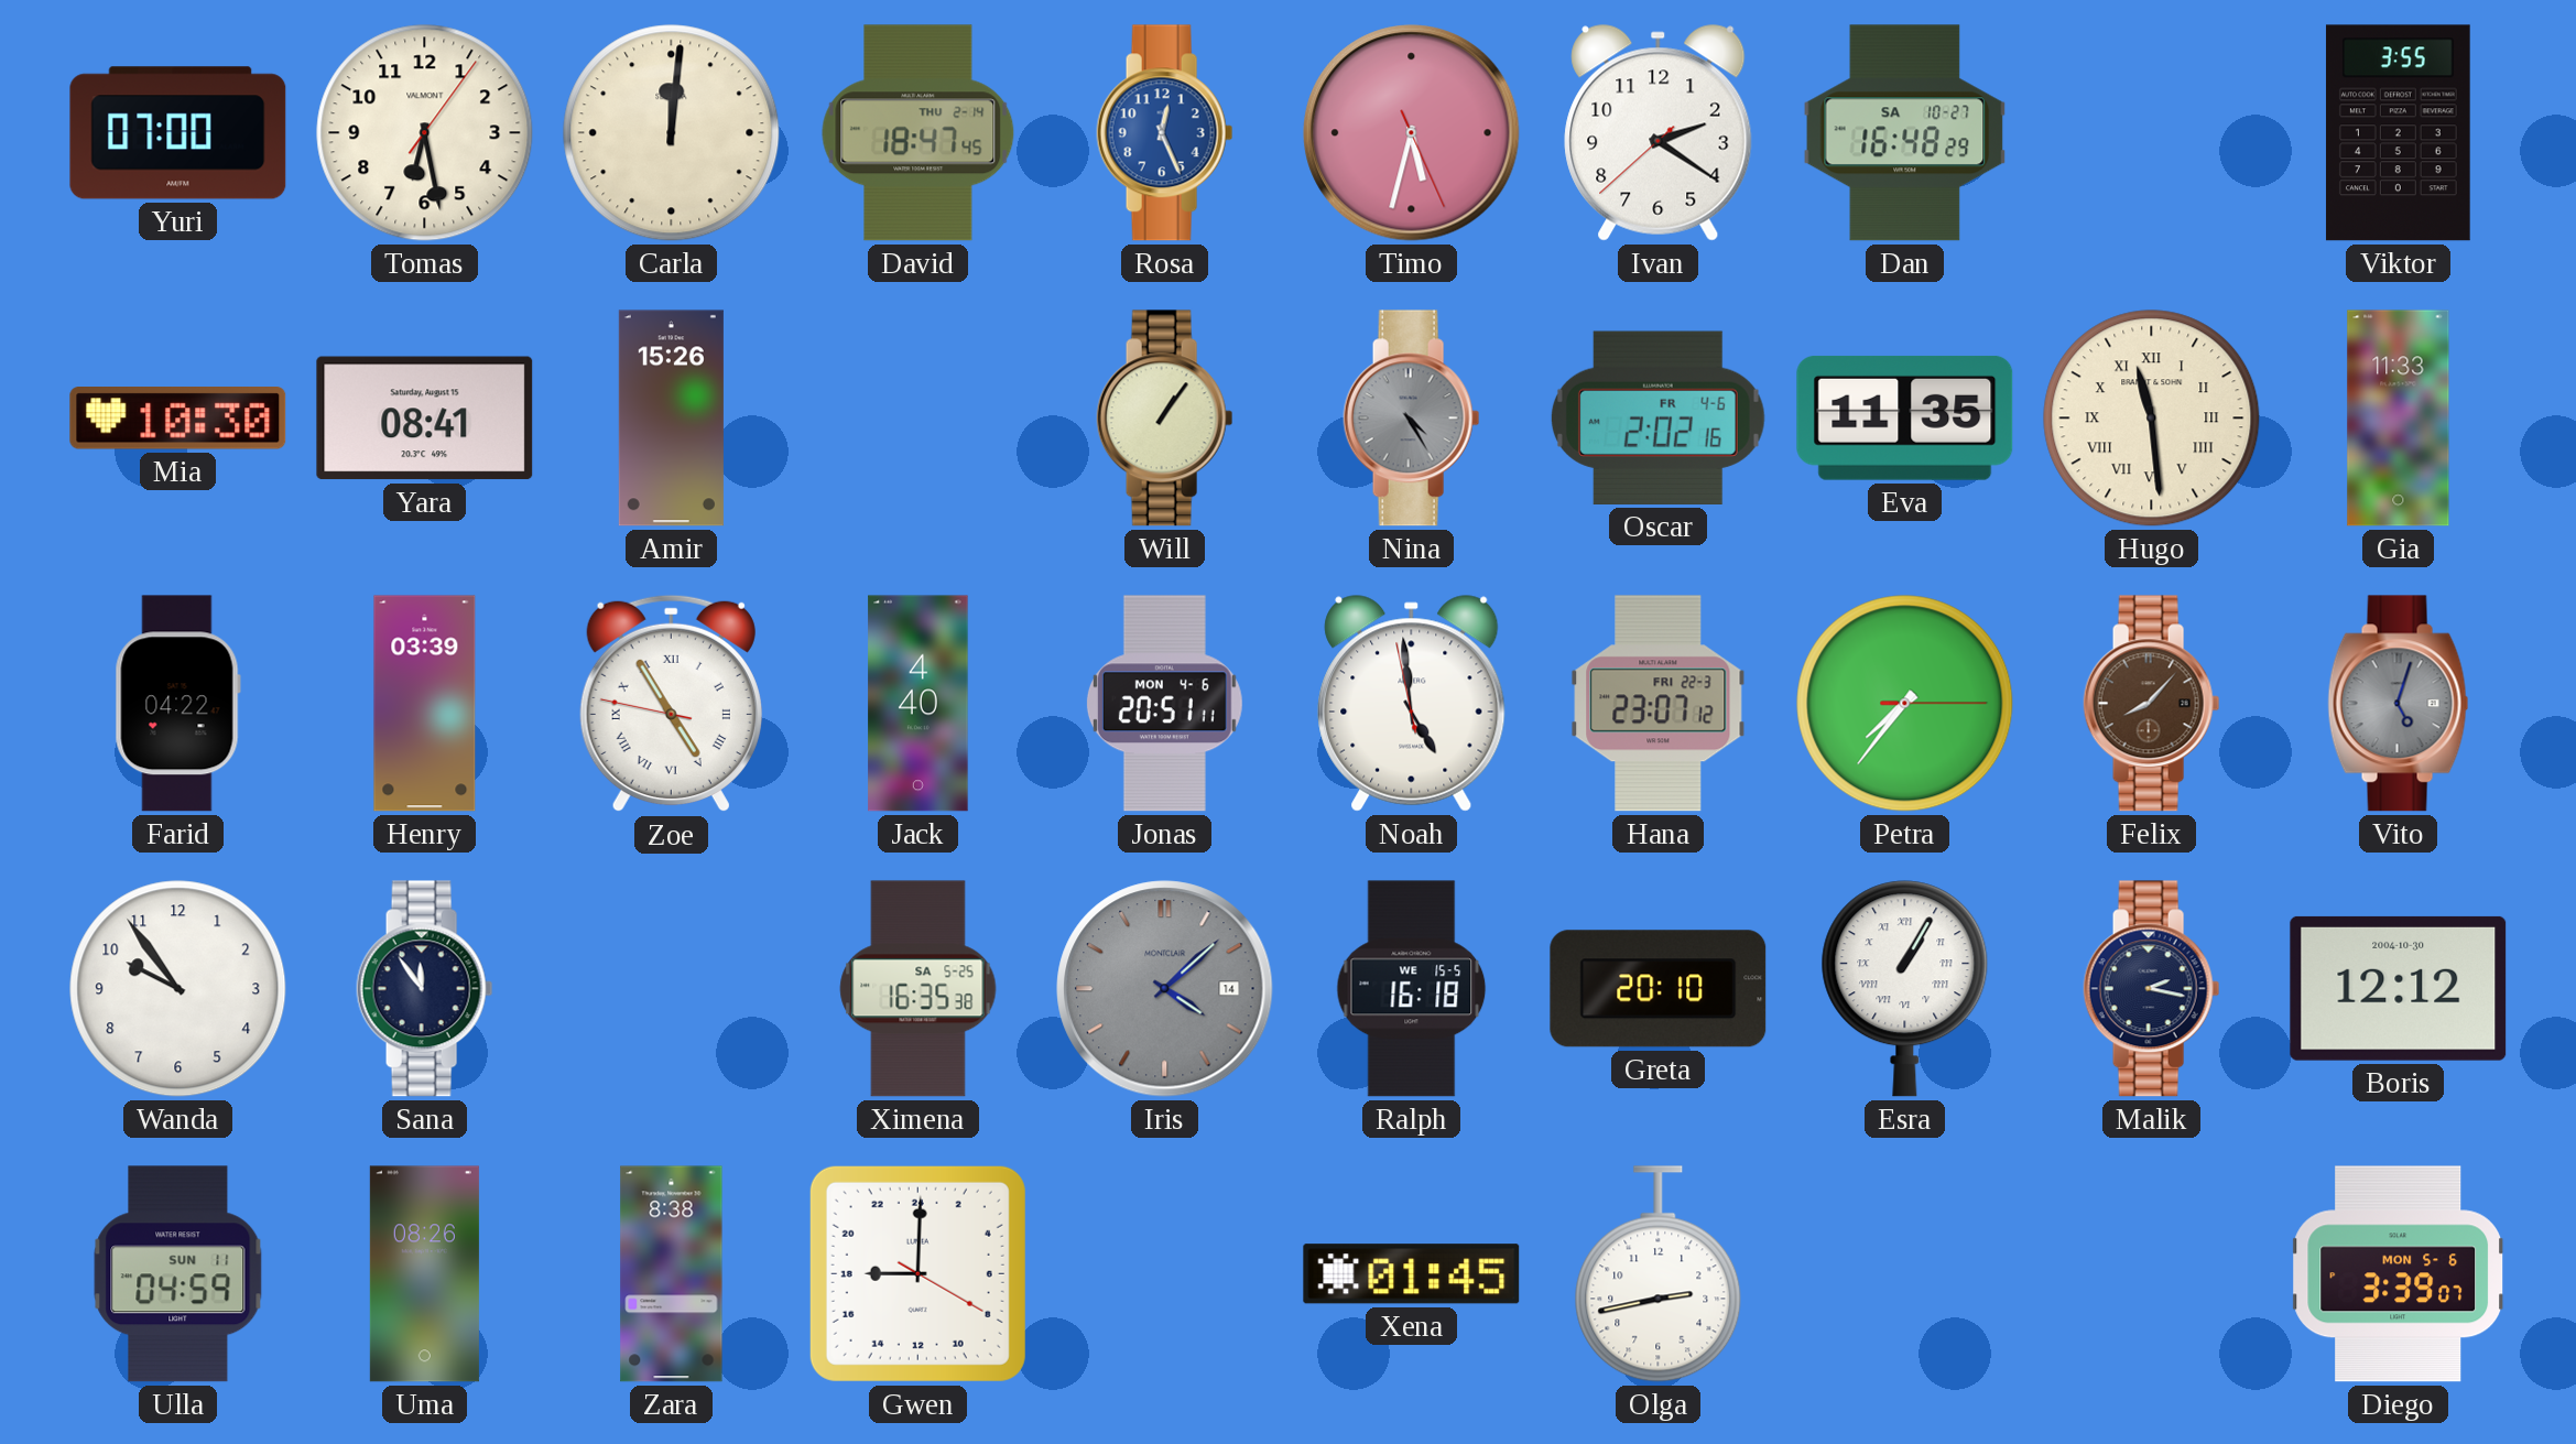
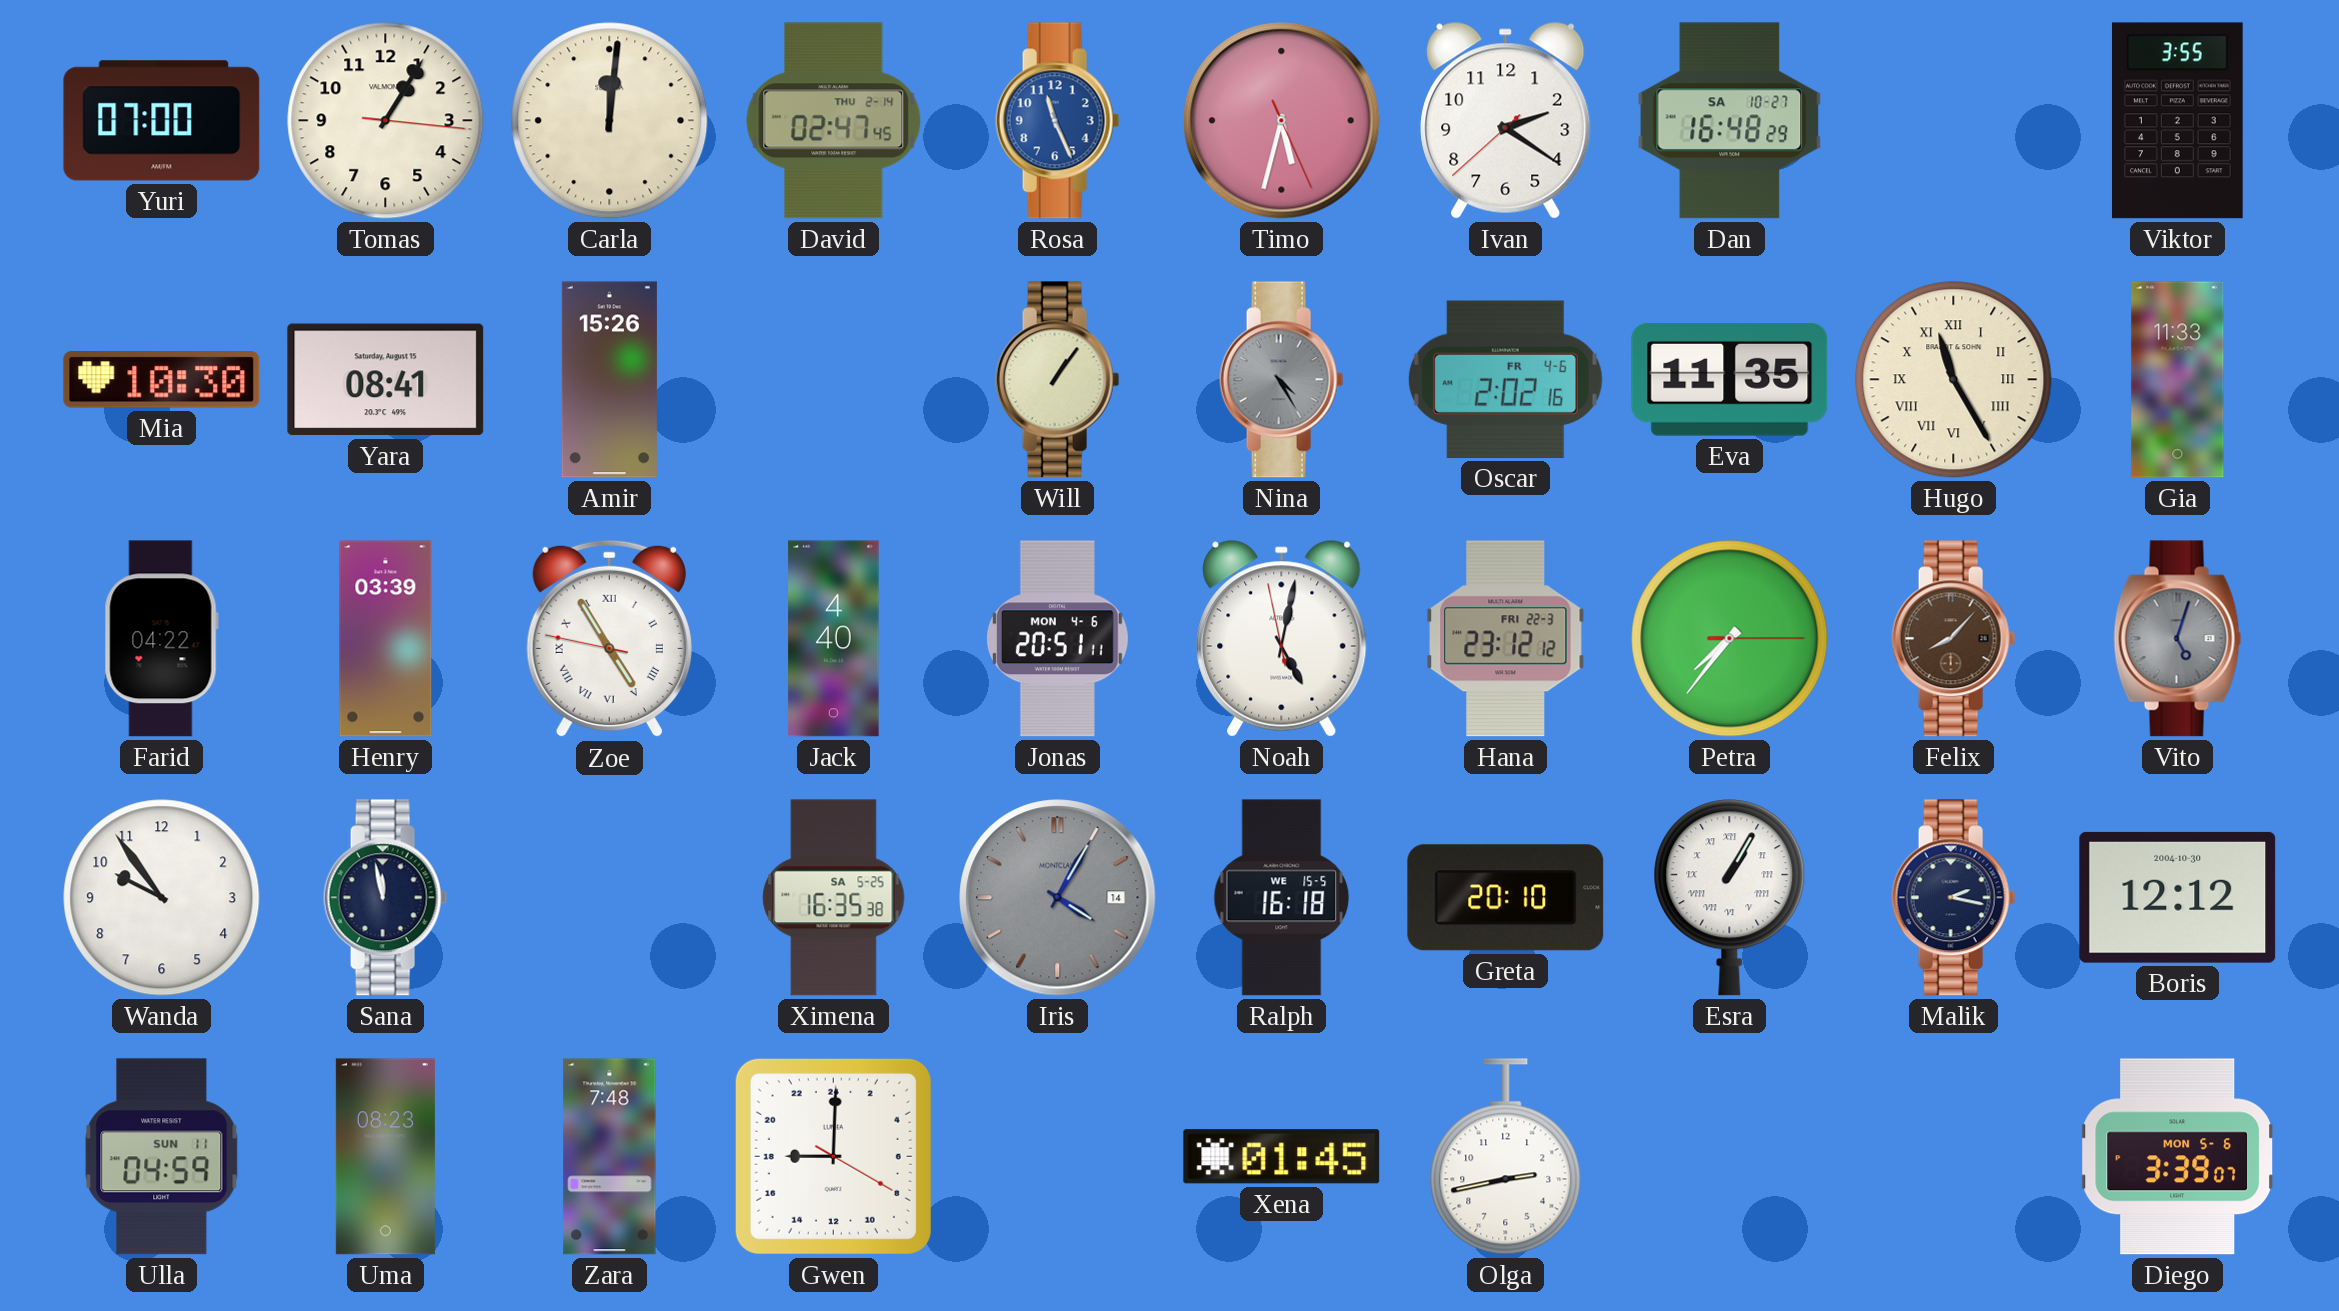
Tomas: 6:28 -> 1:05
David: 18:47 -> 02:47
Rosa: 12:26 -> 11:26
Hugo: 11:29 -> 11:25
Noah: 4:58 -> 5:01
Hana: 23:07 -> 23:12
Sana: 11:54 -> 11:58
Iris: 4:08 -> 4:05
Uma: 08:26 -> 08:23
Zara: 8:38 -> 7:48
